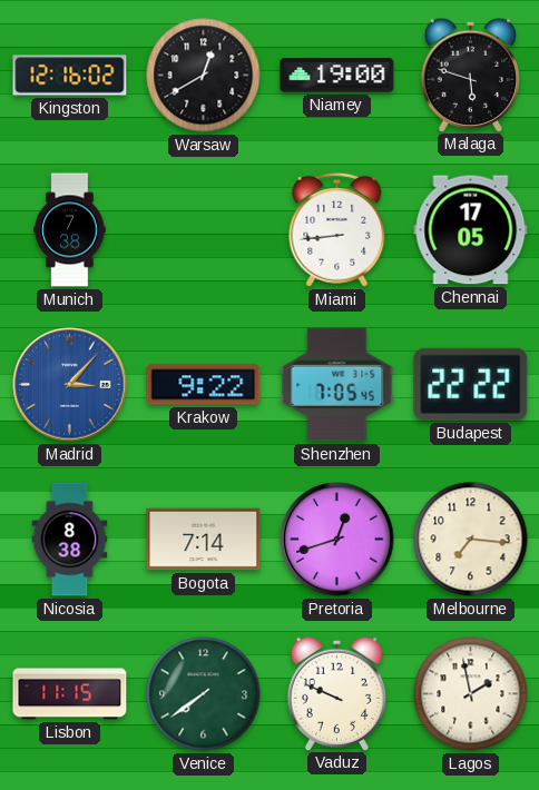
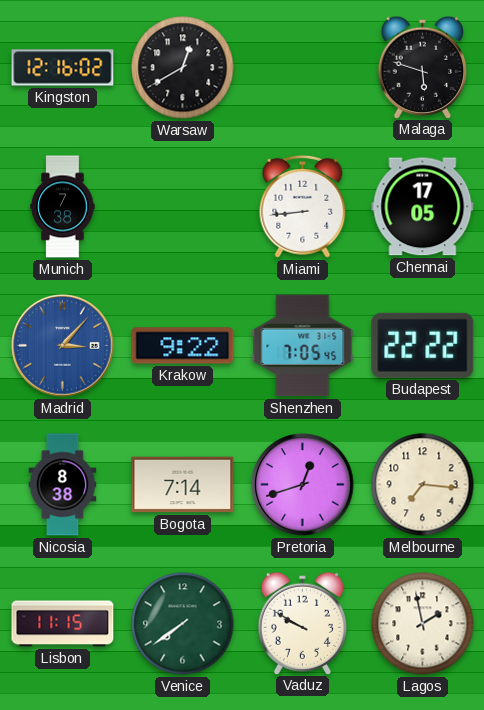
Niamey: 19:00 -> none
Vaduz: 9:49 -> 9:50
